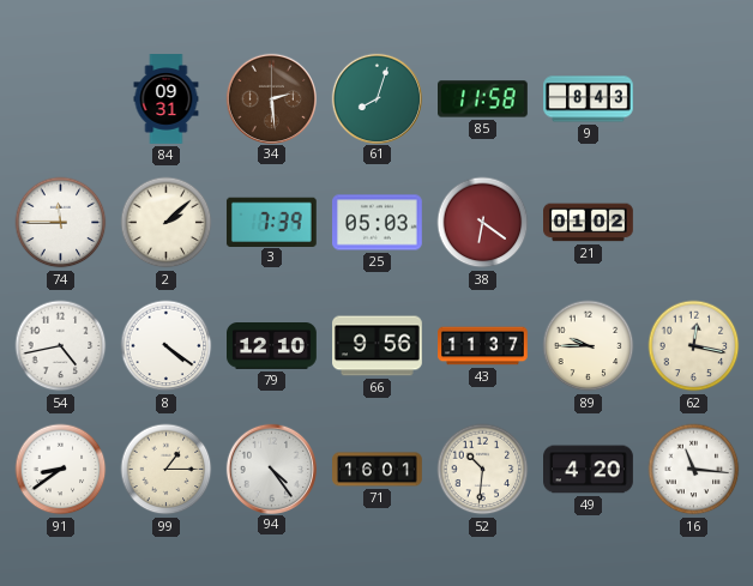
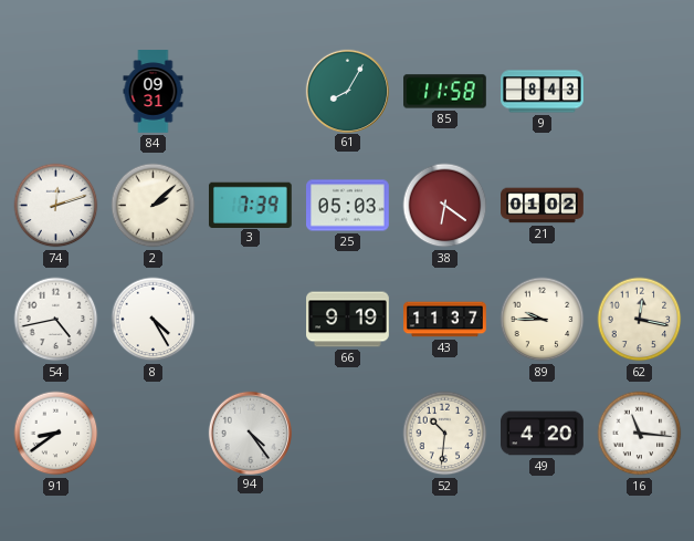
34: 2:29 -> none
61: 8:03 -> 8:05
74: 11:45 -> 12:12
8: 4:21 -> 4:25
79: 12:10 -> none
66: 9:56 -> 9:19
99: 1:15 -> none
71: 16:01 -> none
